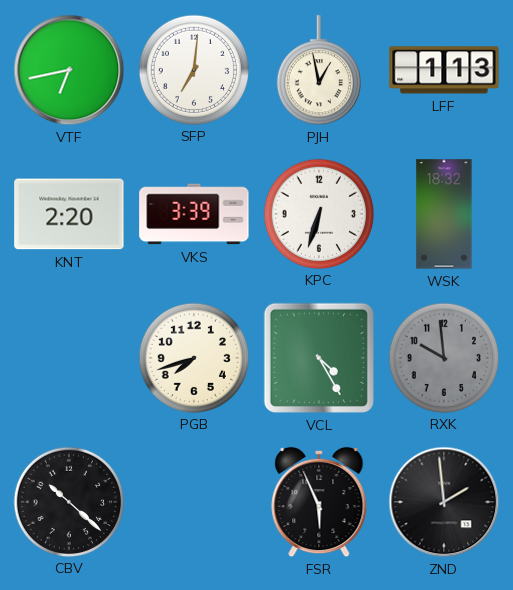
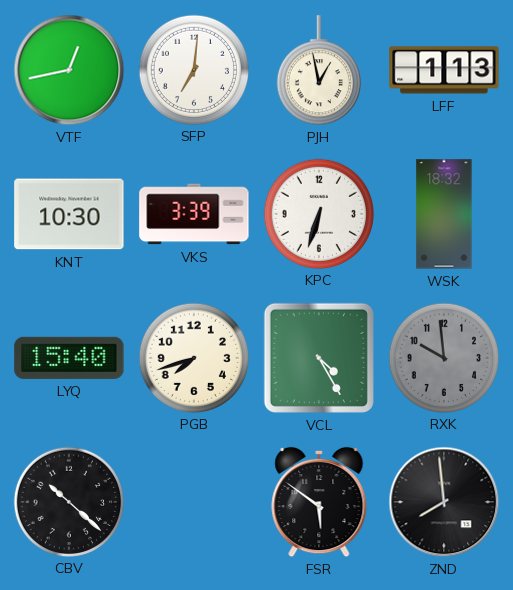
VTF: 6:43 -> 12:43
KNT: 2:20 -> 10:30
LYQ: none -> 15:40
FSR: 5:56 -> 5:51
ZND: 1:59 -> 7:59
